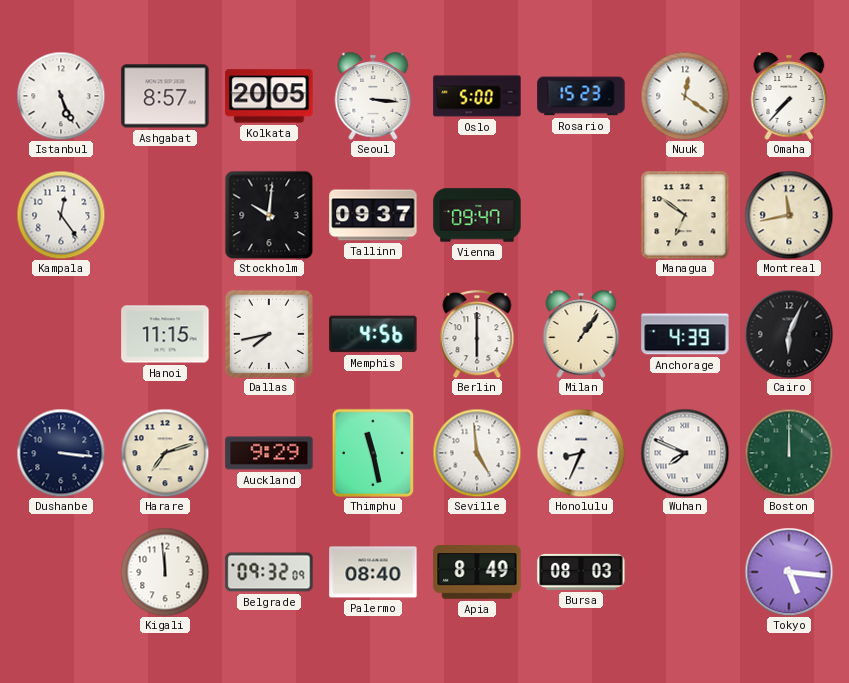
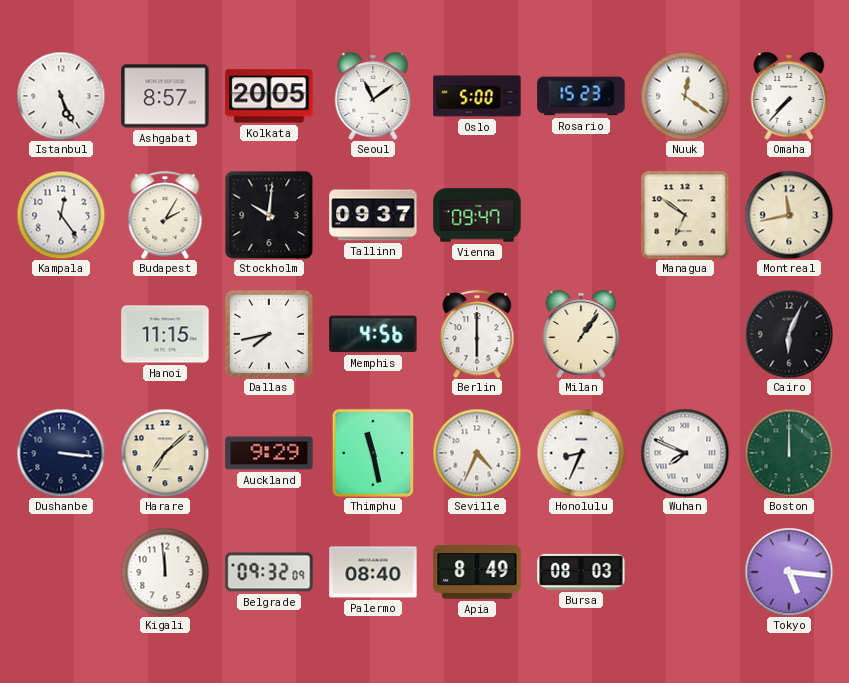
Seoul: 3:16 -> 11:09
Budapest: none -> 2:05
Anchorage: 4:39 -> none
Harare: 7:12 -> 7:08
Seville: 4:59 -> 4:34
